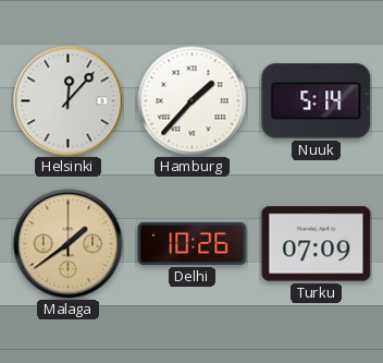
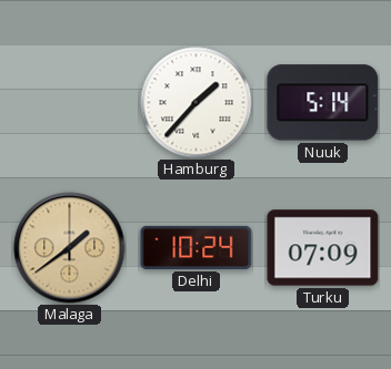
Helsinki: 12:07 -> none
Delhi: 10:26 -> 10:24
